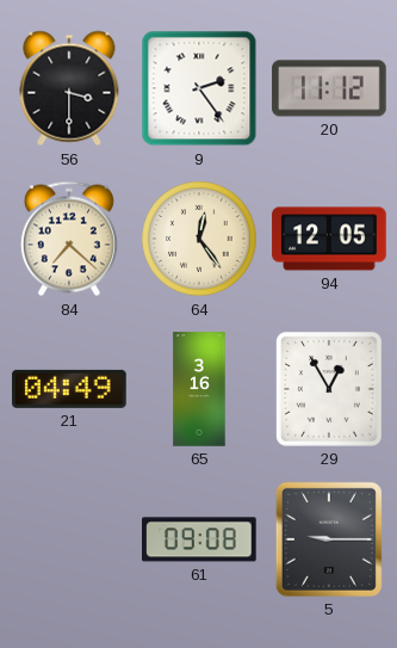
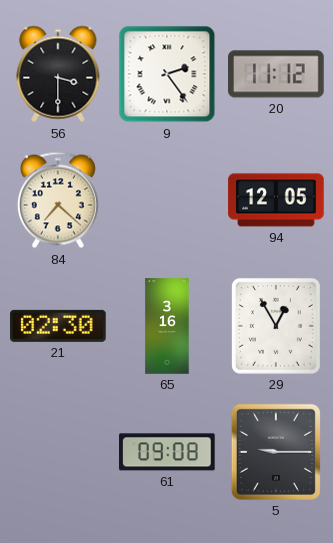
64: 12:24 -> none
21: 04:49 -> 02:30
